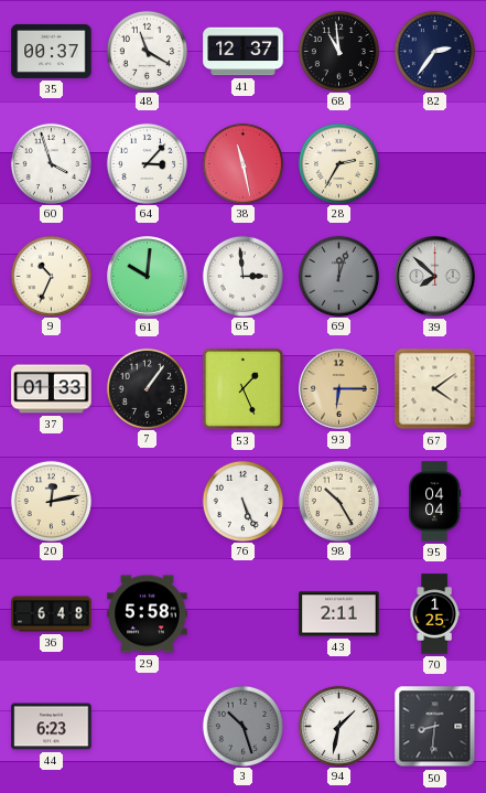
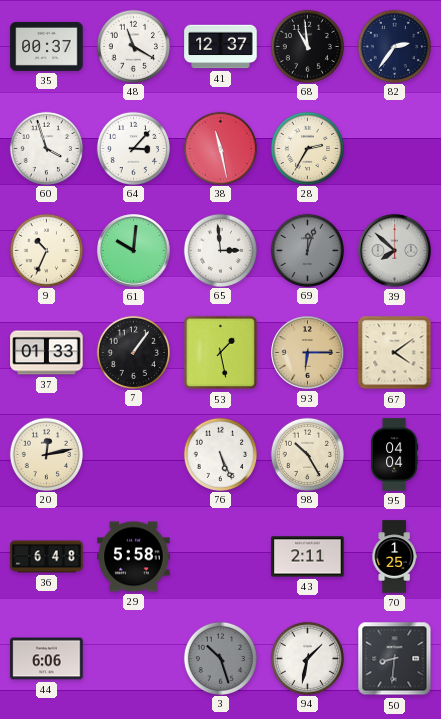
53: 1:26 -> 1:28
44: 6:23 -> 6:06
